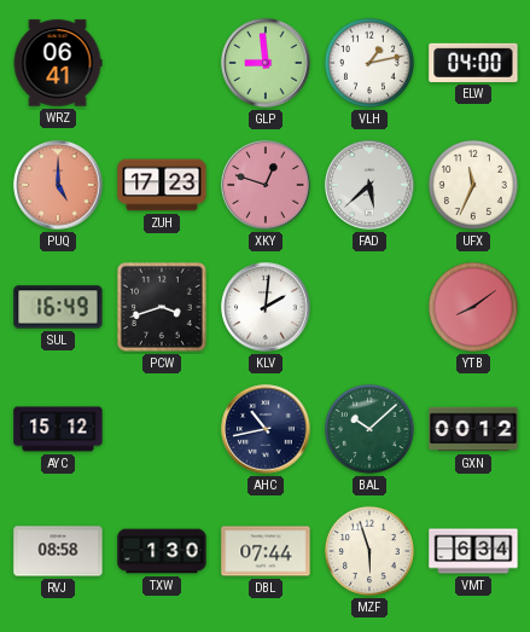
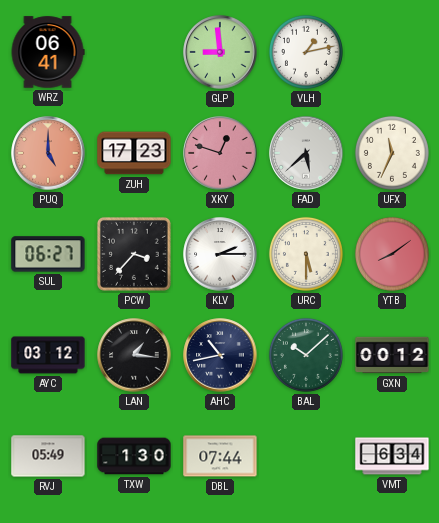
ELW: 04:00 -> none
SUL: 16:49 -> 06:27
PCW: 3:42 -> 3:37
KLV: 2:01 -> 2:15
URC: none -> 5:30
AYC: 15:12 -> 03:12
LAN: none -> 1:16
RVJ: 08:58 -> 05:49
MZF: 5:57 -> none
